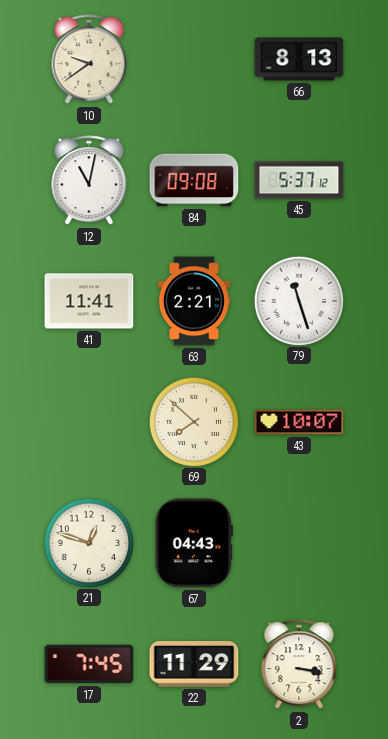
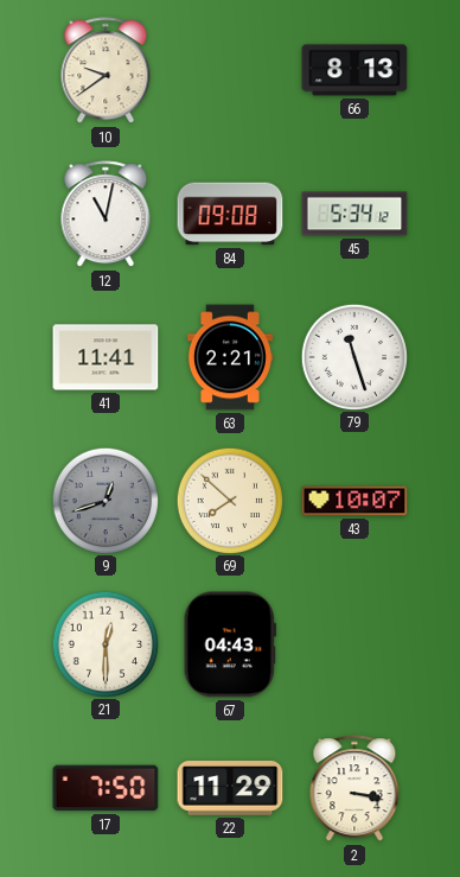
45: 5:37 -> 5:34
9: none -> 12:42
21: 12:48 -> 12:30
17: 7:45 -> 7:50
